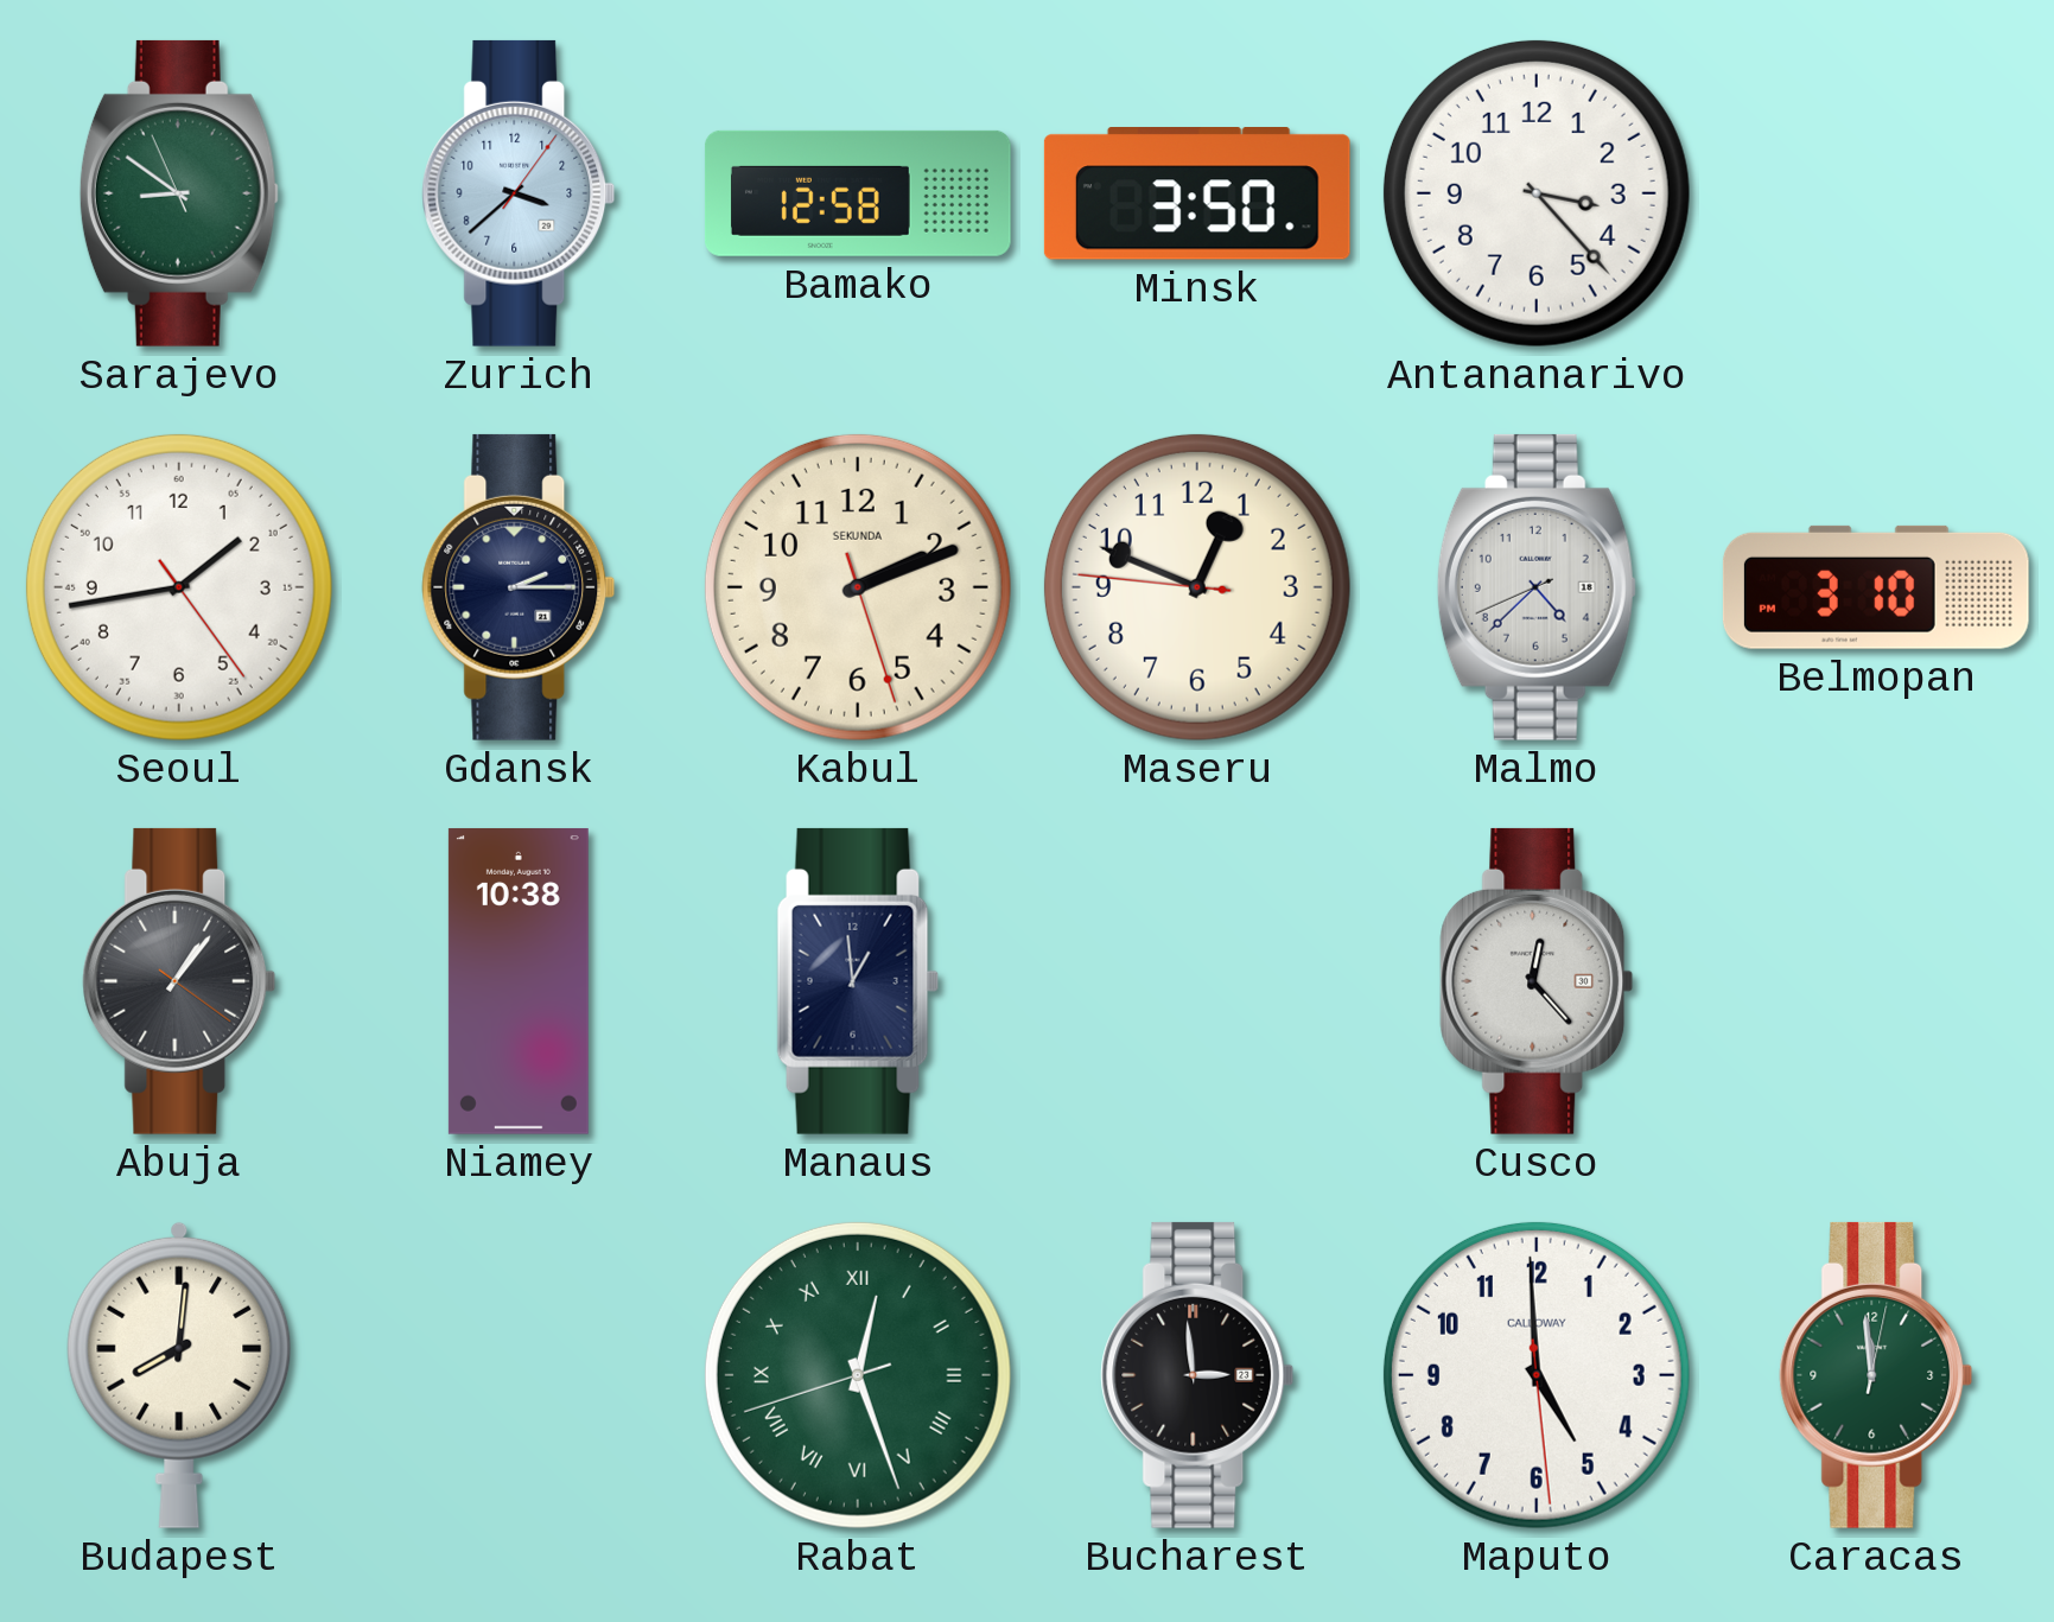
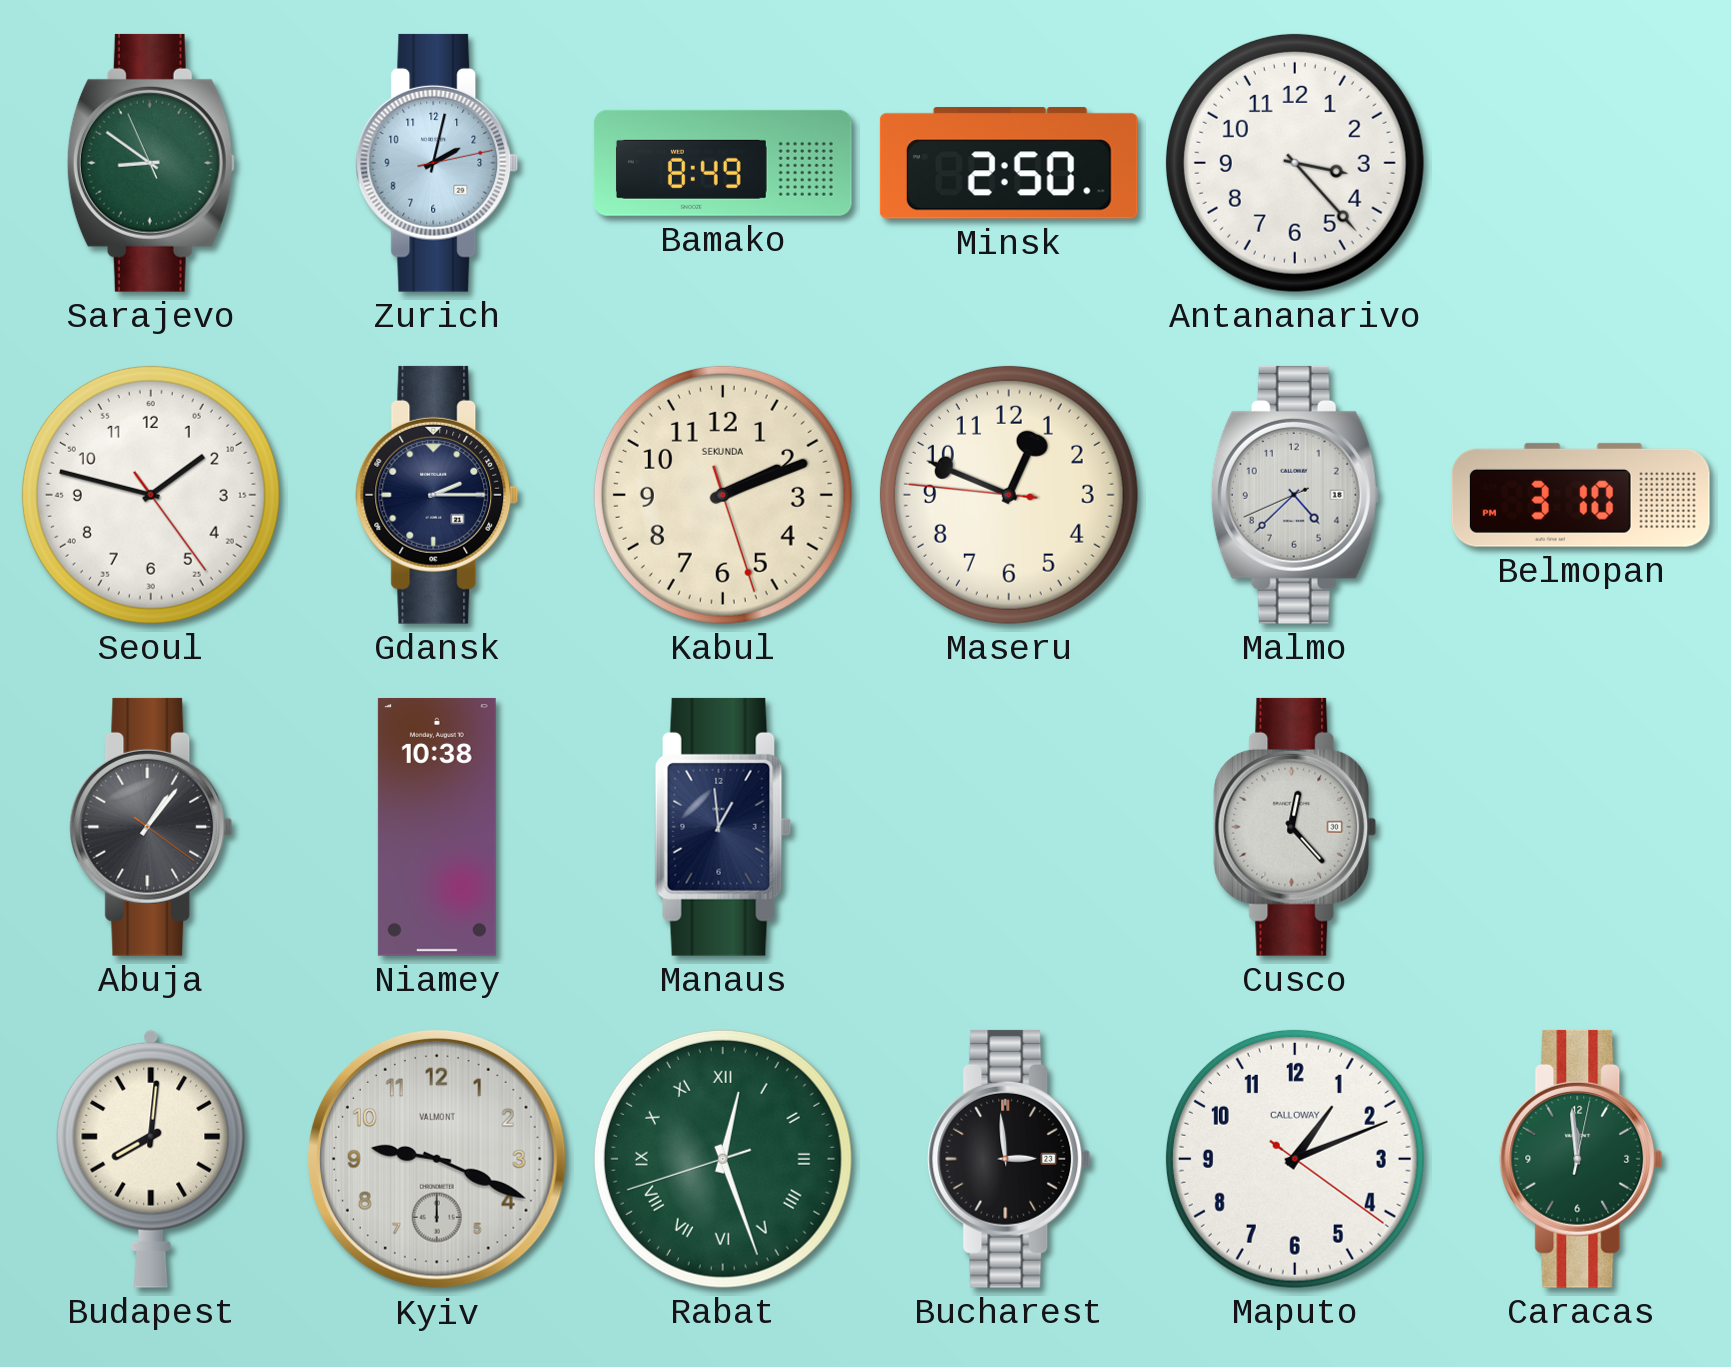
Zurich: 3:38 -> 2:02
Bamako: 12:58 -> 8:49
Minsk: 3:50 -> 2:50
Seoul: 1:43 -> 1:47
Kyiv: none -> 9:19
Maputo: 4:59 -> 1:11
